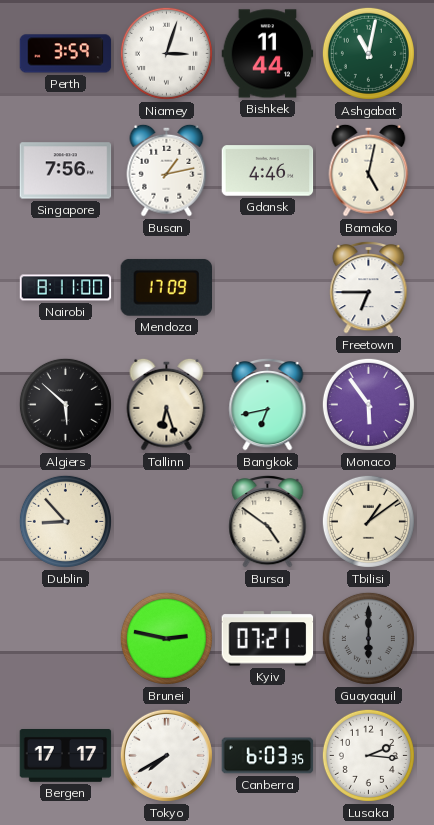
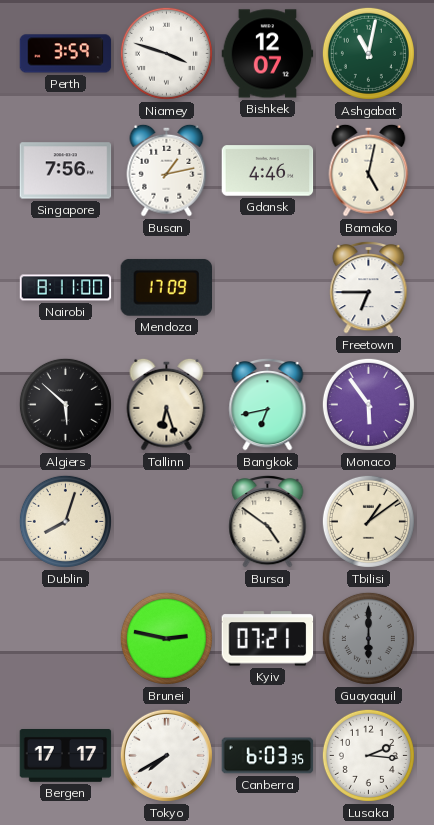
Niamey: 3:03 -> 3:48
Bishkek: 11:44 -> 12:07
Dublin: 8:53 -> 8:03
